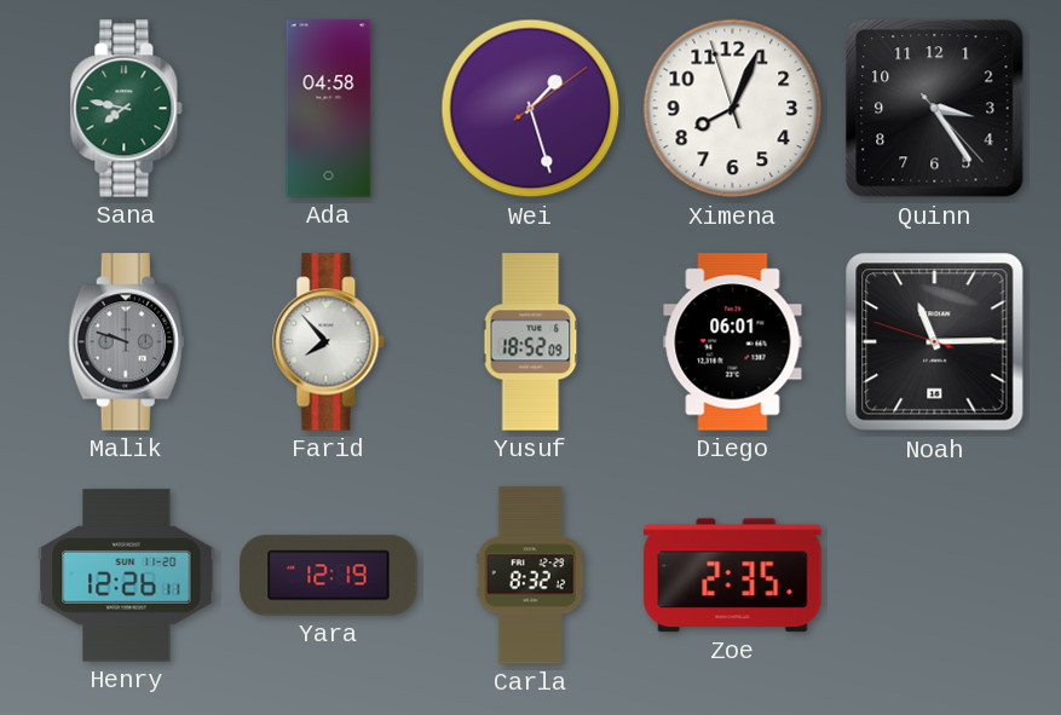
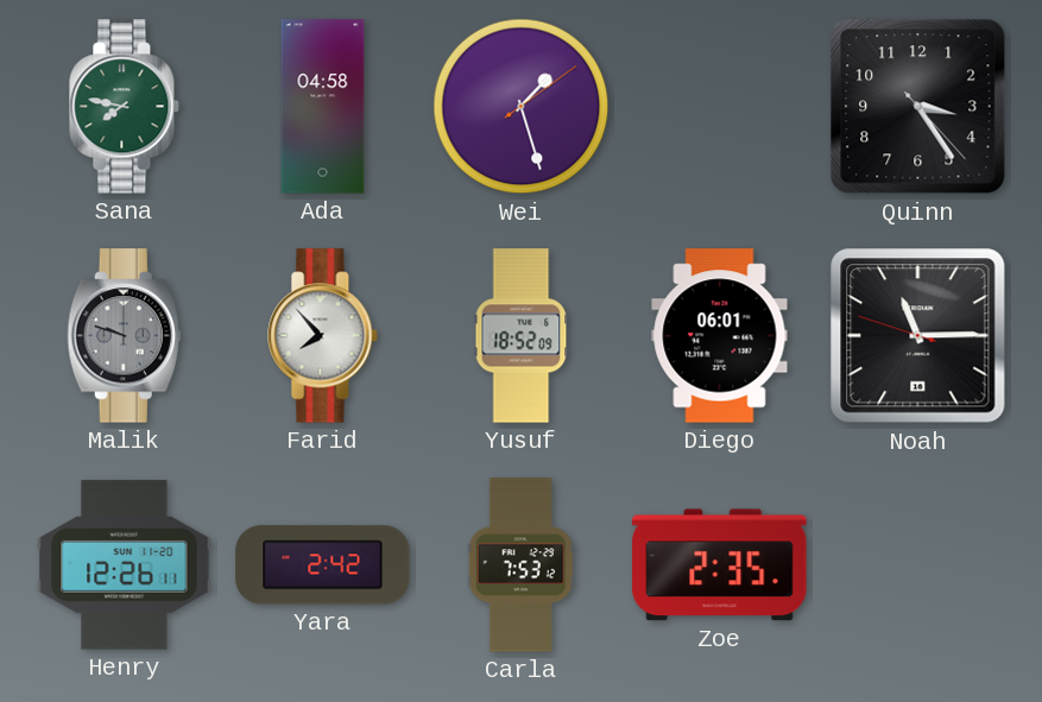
Ximena: 8:03 -> none
Yara: 12:19 -> 2:42
Carla: 8:32 -> 7:53
